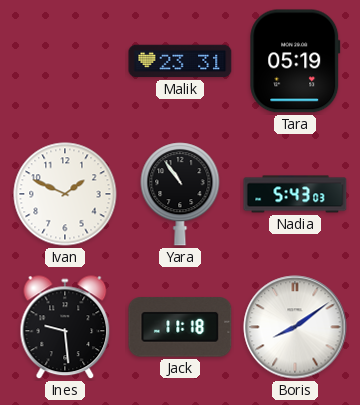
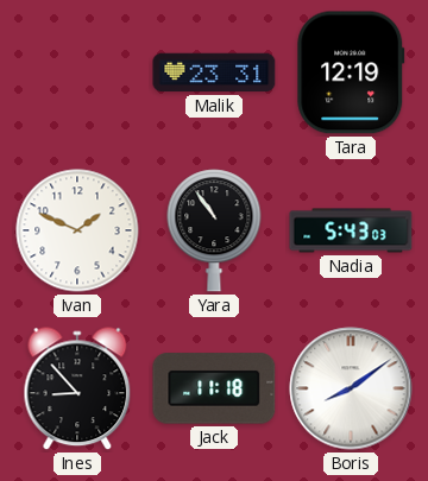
Tara: 05:19 -> 12:19
Ines: 9:29 -> 8:53
